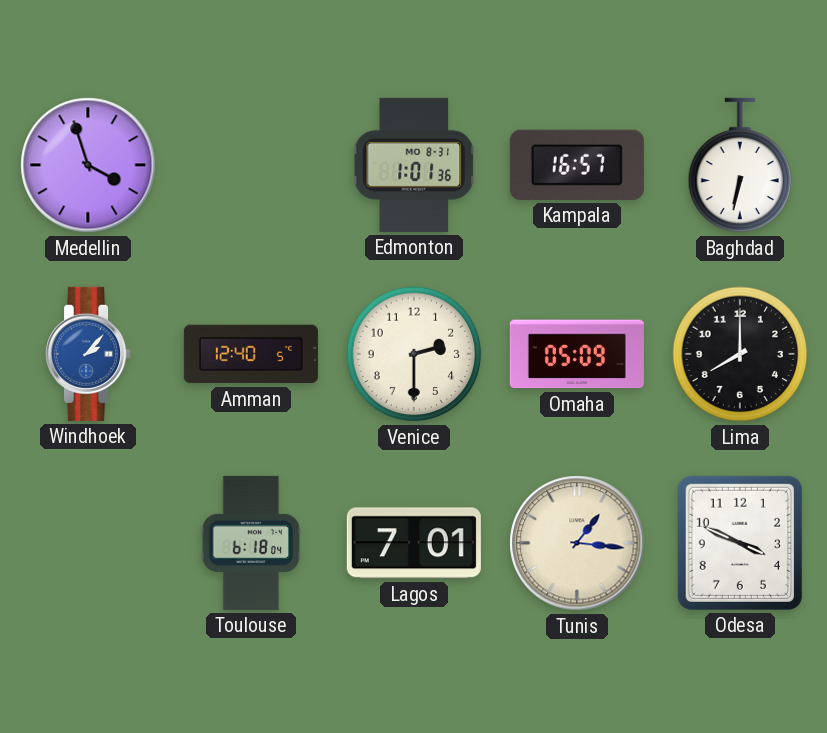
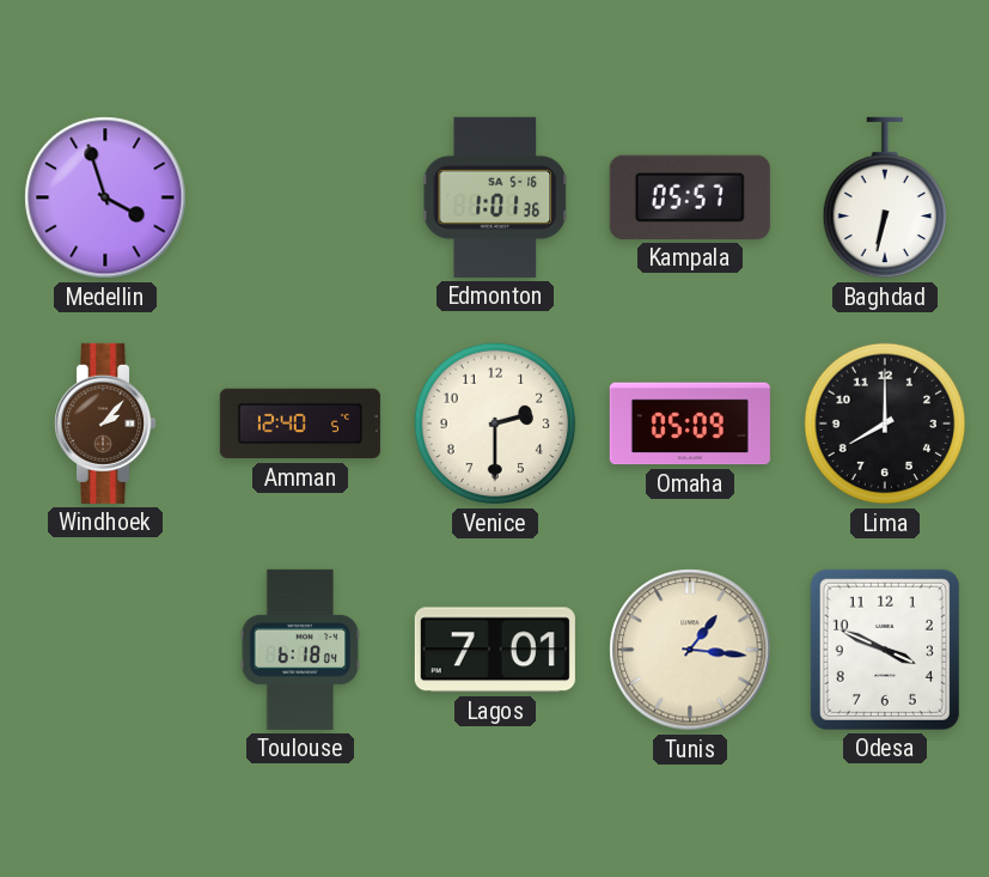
Edmonton date: MO 8-31 -> SA 5-16
Kampala: 16:57 -> 05:57
Windhoek dial: blue -> brown
